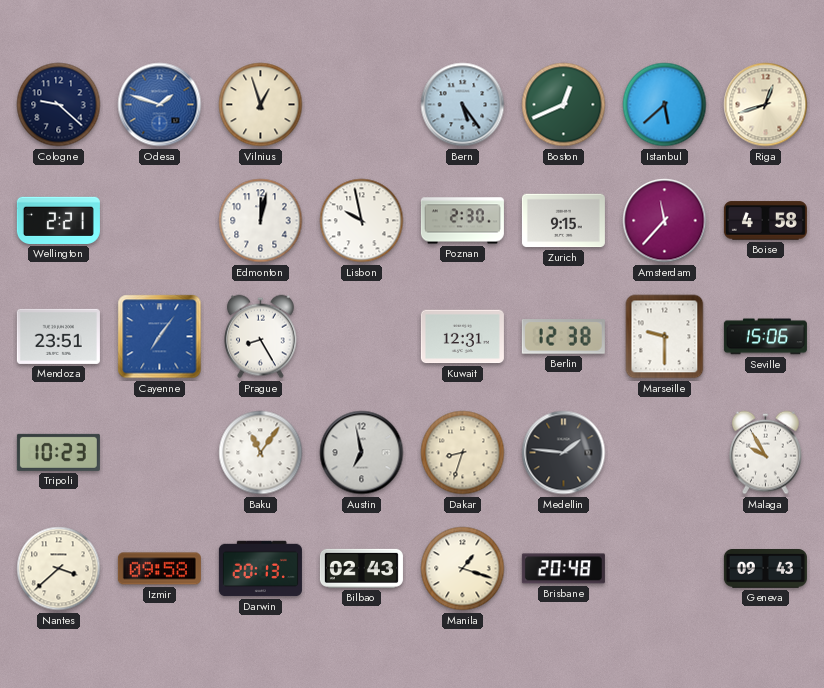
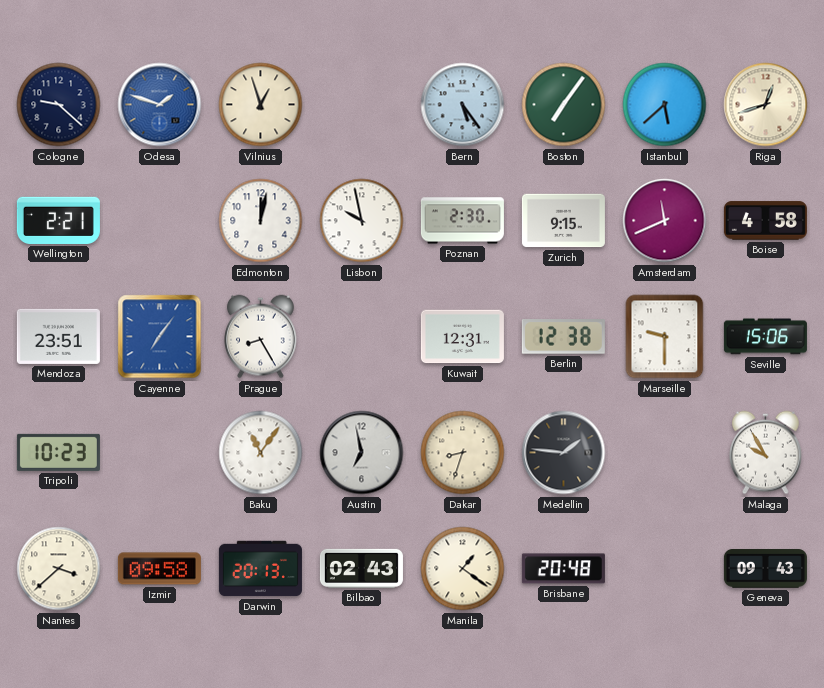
Boston: 12:41 -> 7:06
Amsterdam: 11:37 -> 11:41
Manila: 1:18 -> 1:21
